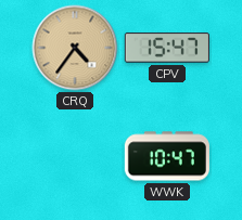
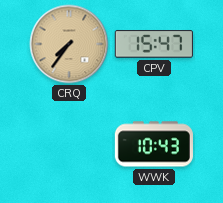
CRQ: 4:36 -> 7:36
WWK: 10:47 -> 10:43
